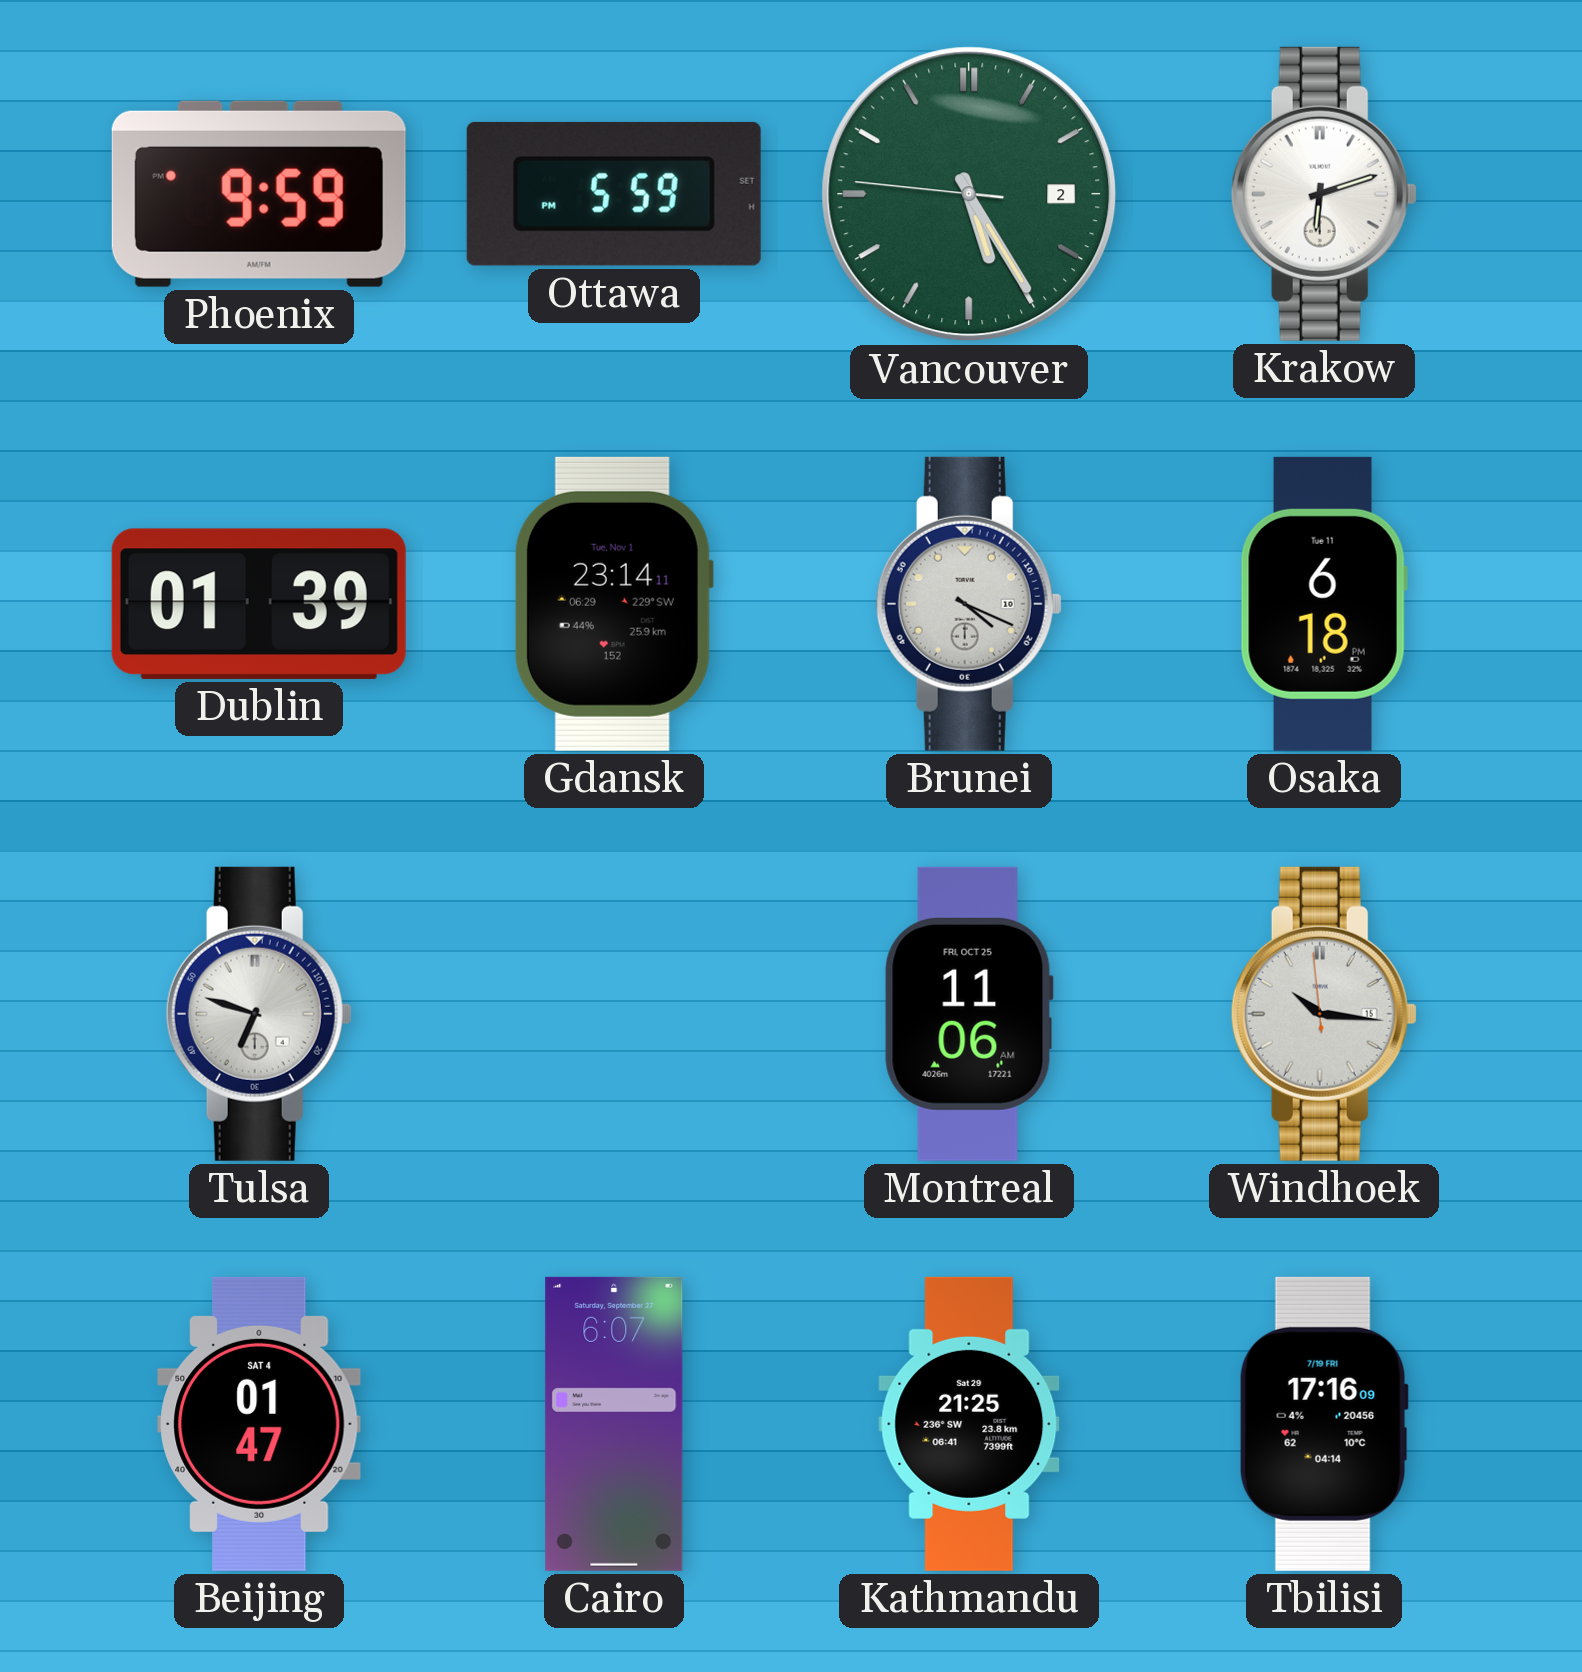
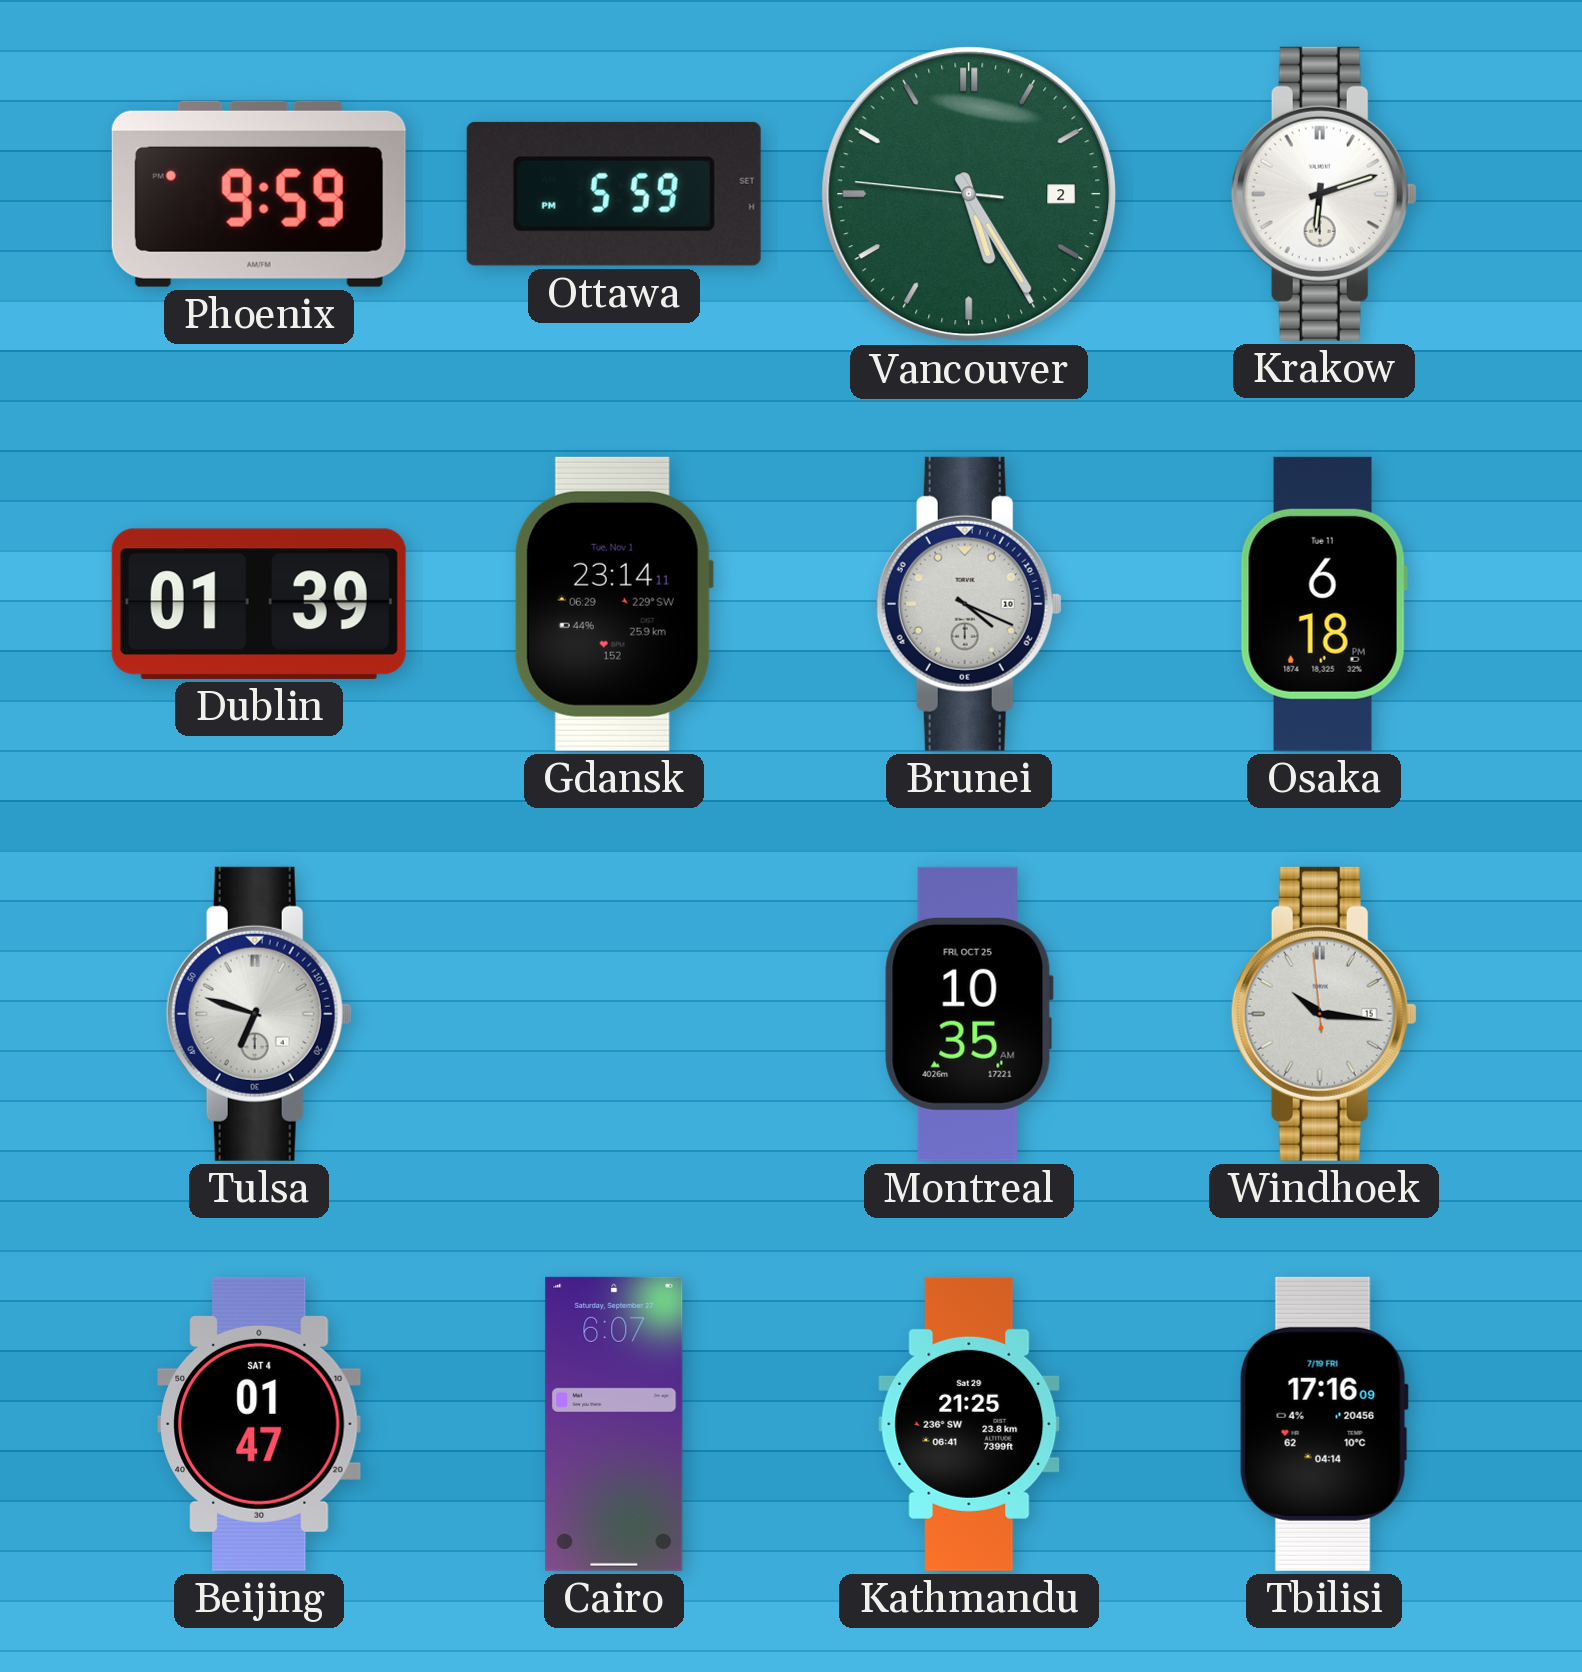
Montreal: 11:06 -> 10:35
